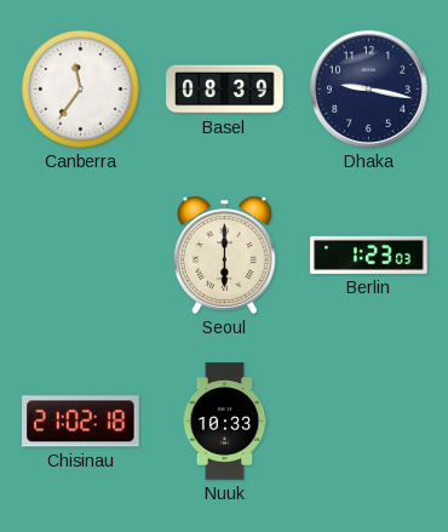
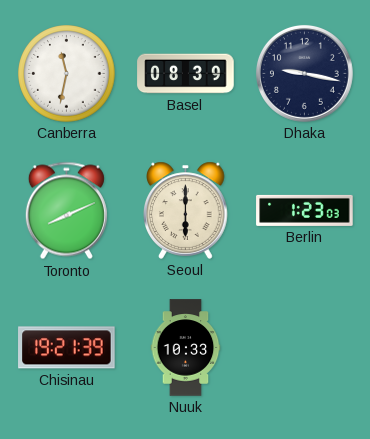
Canberra: 11:36 -> 11:32
Toronto: none -> 8:11
Chisinau: 21:02 -> 19:21
